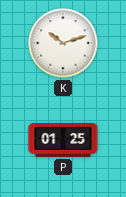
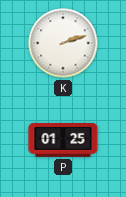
K: 10:12 -> 2:12
